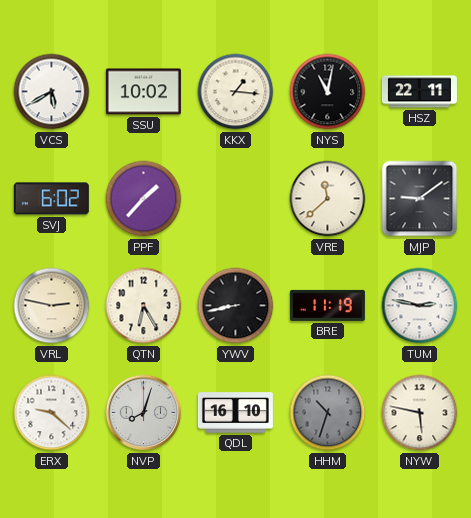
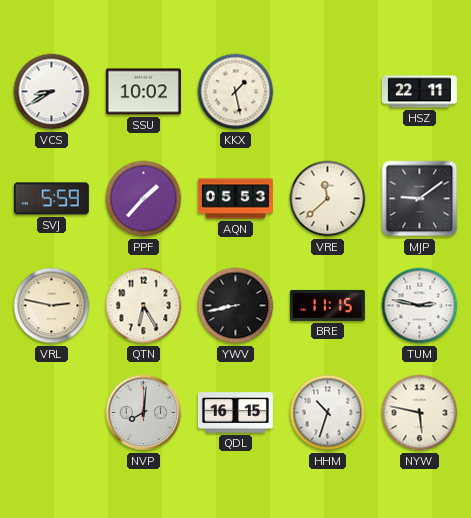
VCS: 5:40 -> 8:40
KKX: 1:16 -> 1:28
NYS: 11:02 -> none
SVJ: 6:02 -> 5:59
AQN: none -> 05:53
BRE: 11:19 -> 11:15
ERX: 9:22 -> none
NVP: 8:03 -> 8:01
QDL: 16:10 -> 16:15
HHM dial: grey -> white
